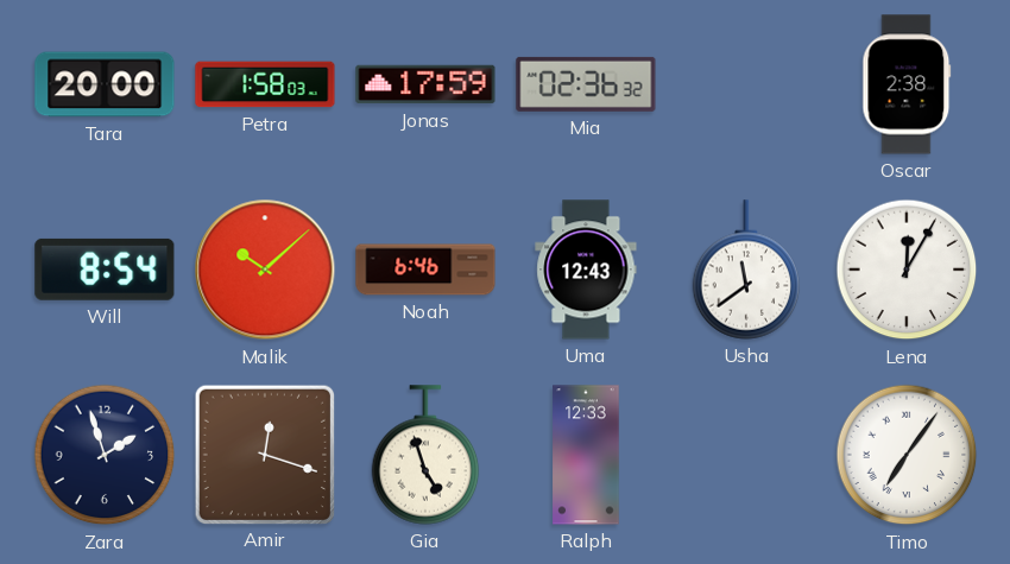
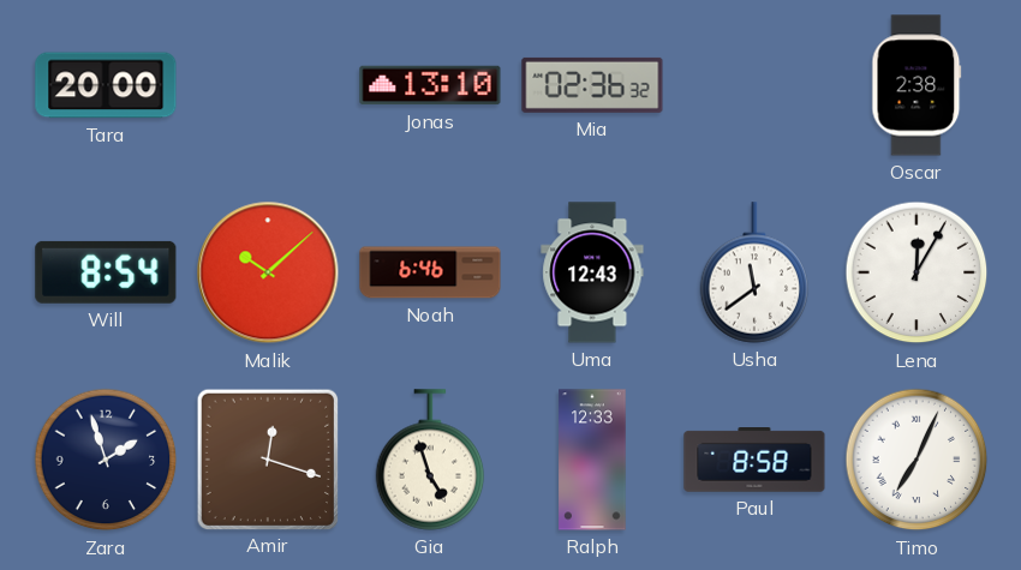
Petra: 1:58 -> none
Jonas: 17:59 -> 13:10
Paul: none -> 8:58
Timo: 7:06 -> 7:04
